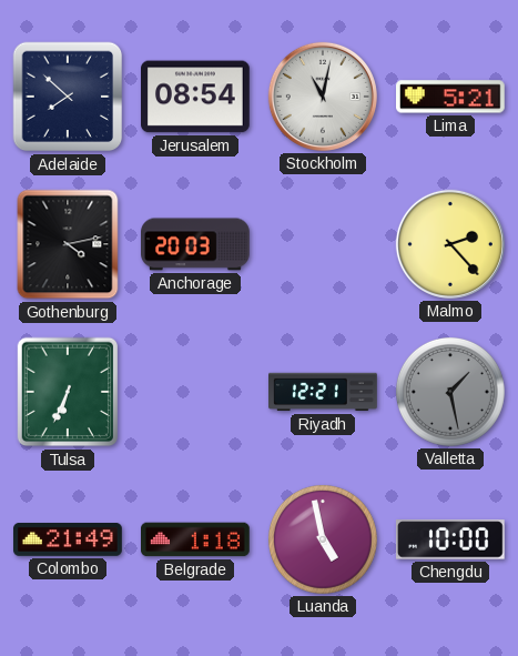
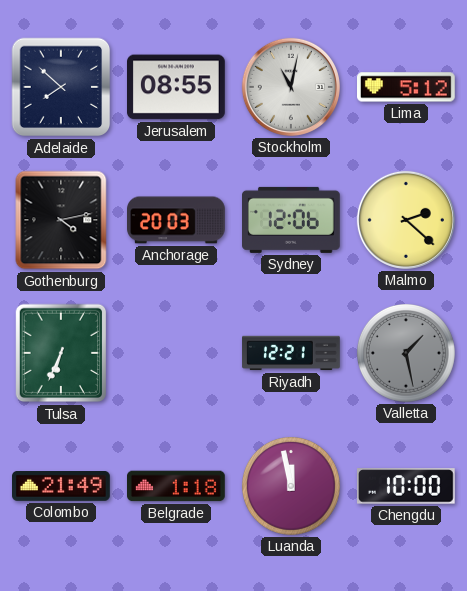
Jerusalem: 08:54 -> 08:55
Lima: 5:21 -> 5:12
Sydney: none -> 12:06
Malmo: 2:23 -> 2:22
Luanda: 4:58 -> 11:58
